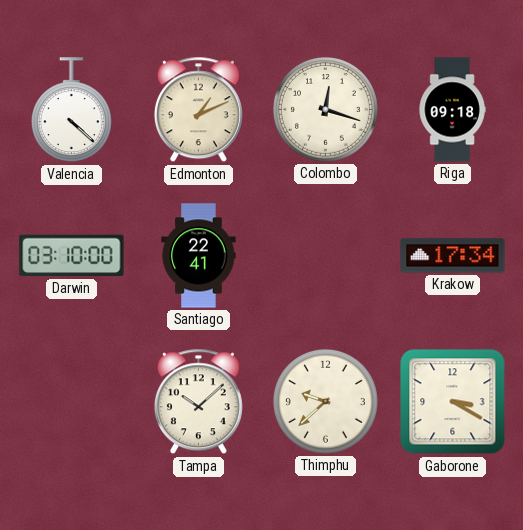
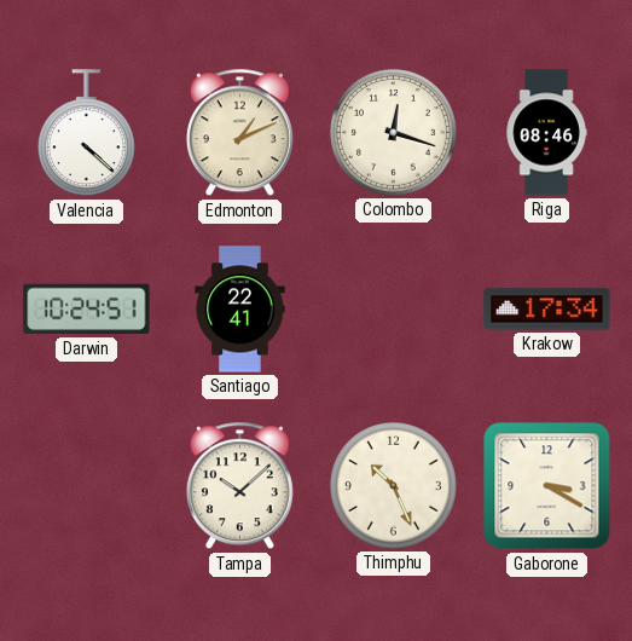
Riga: 09:18 -> 08:46
Darwin: 03:10 -> 10:24
Thimphu: 9:38 -> 10:26
